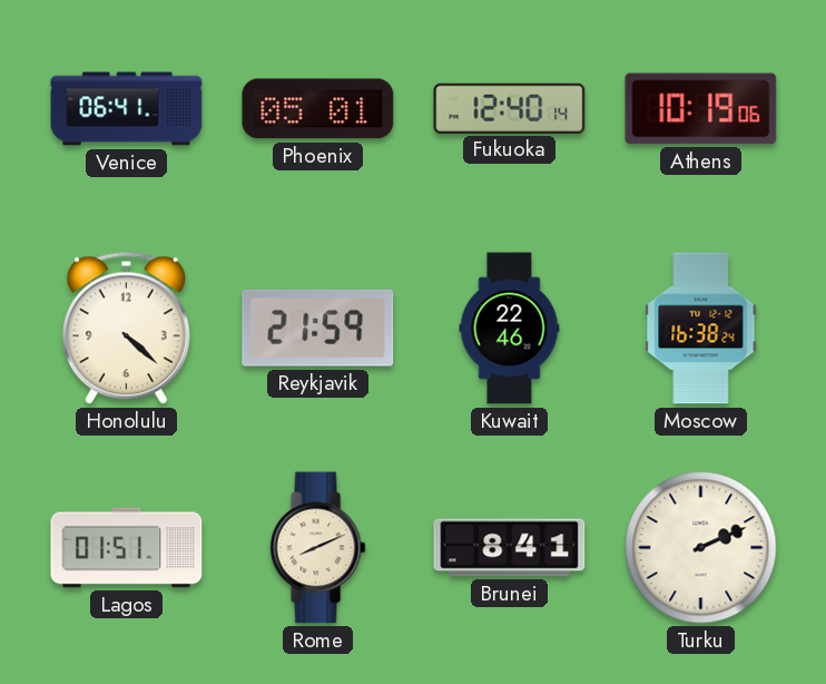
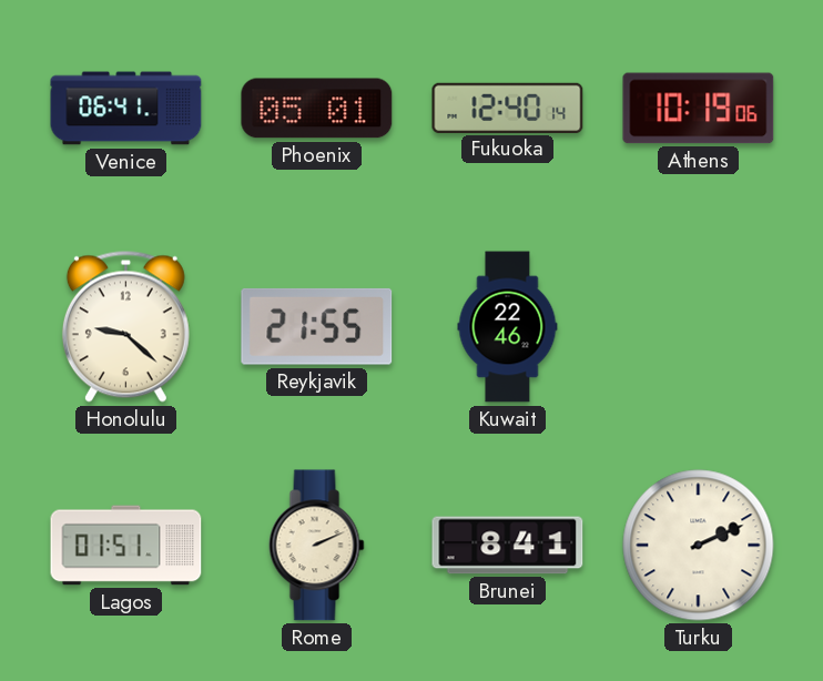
Honolulu: 4:22 -> 9:22
Reykjavik: 21:59 -> 21:55
Moscow: 16:38 -> none
Rome: 8:11 -> 2:11
